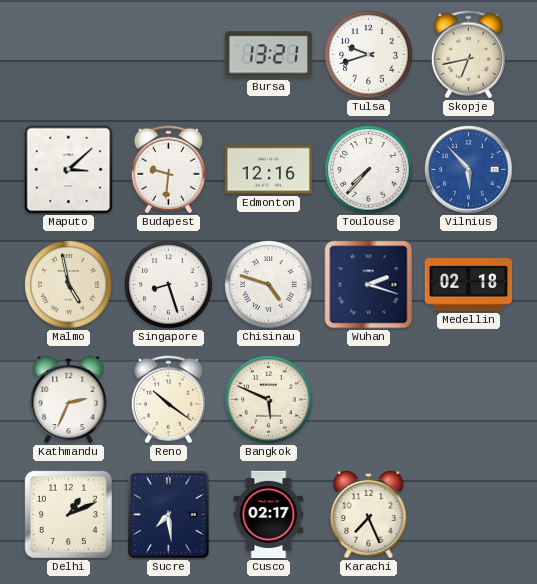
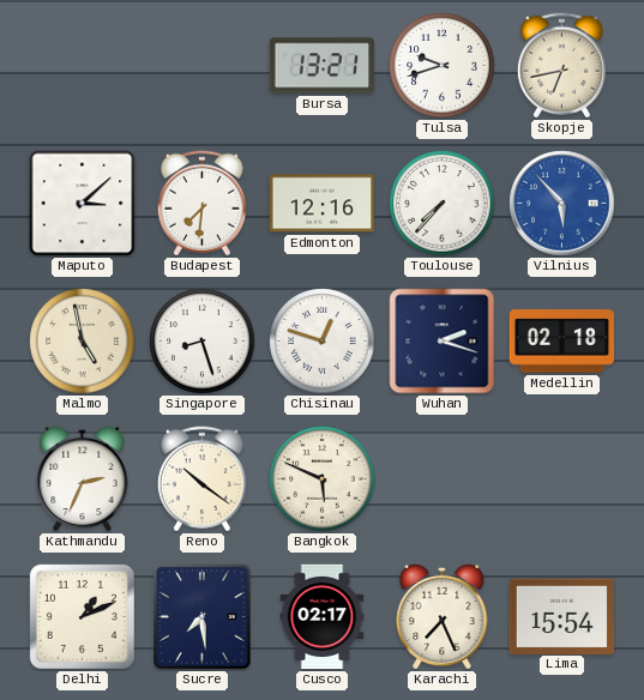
Budapest: 9:31 -> 7:31
Chisinau: 4:48 -> 12:48
Lima: none -> 15:54
